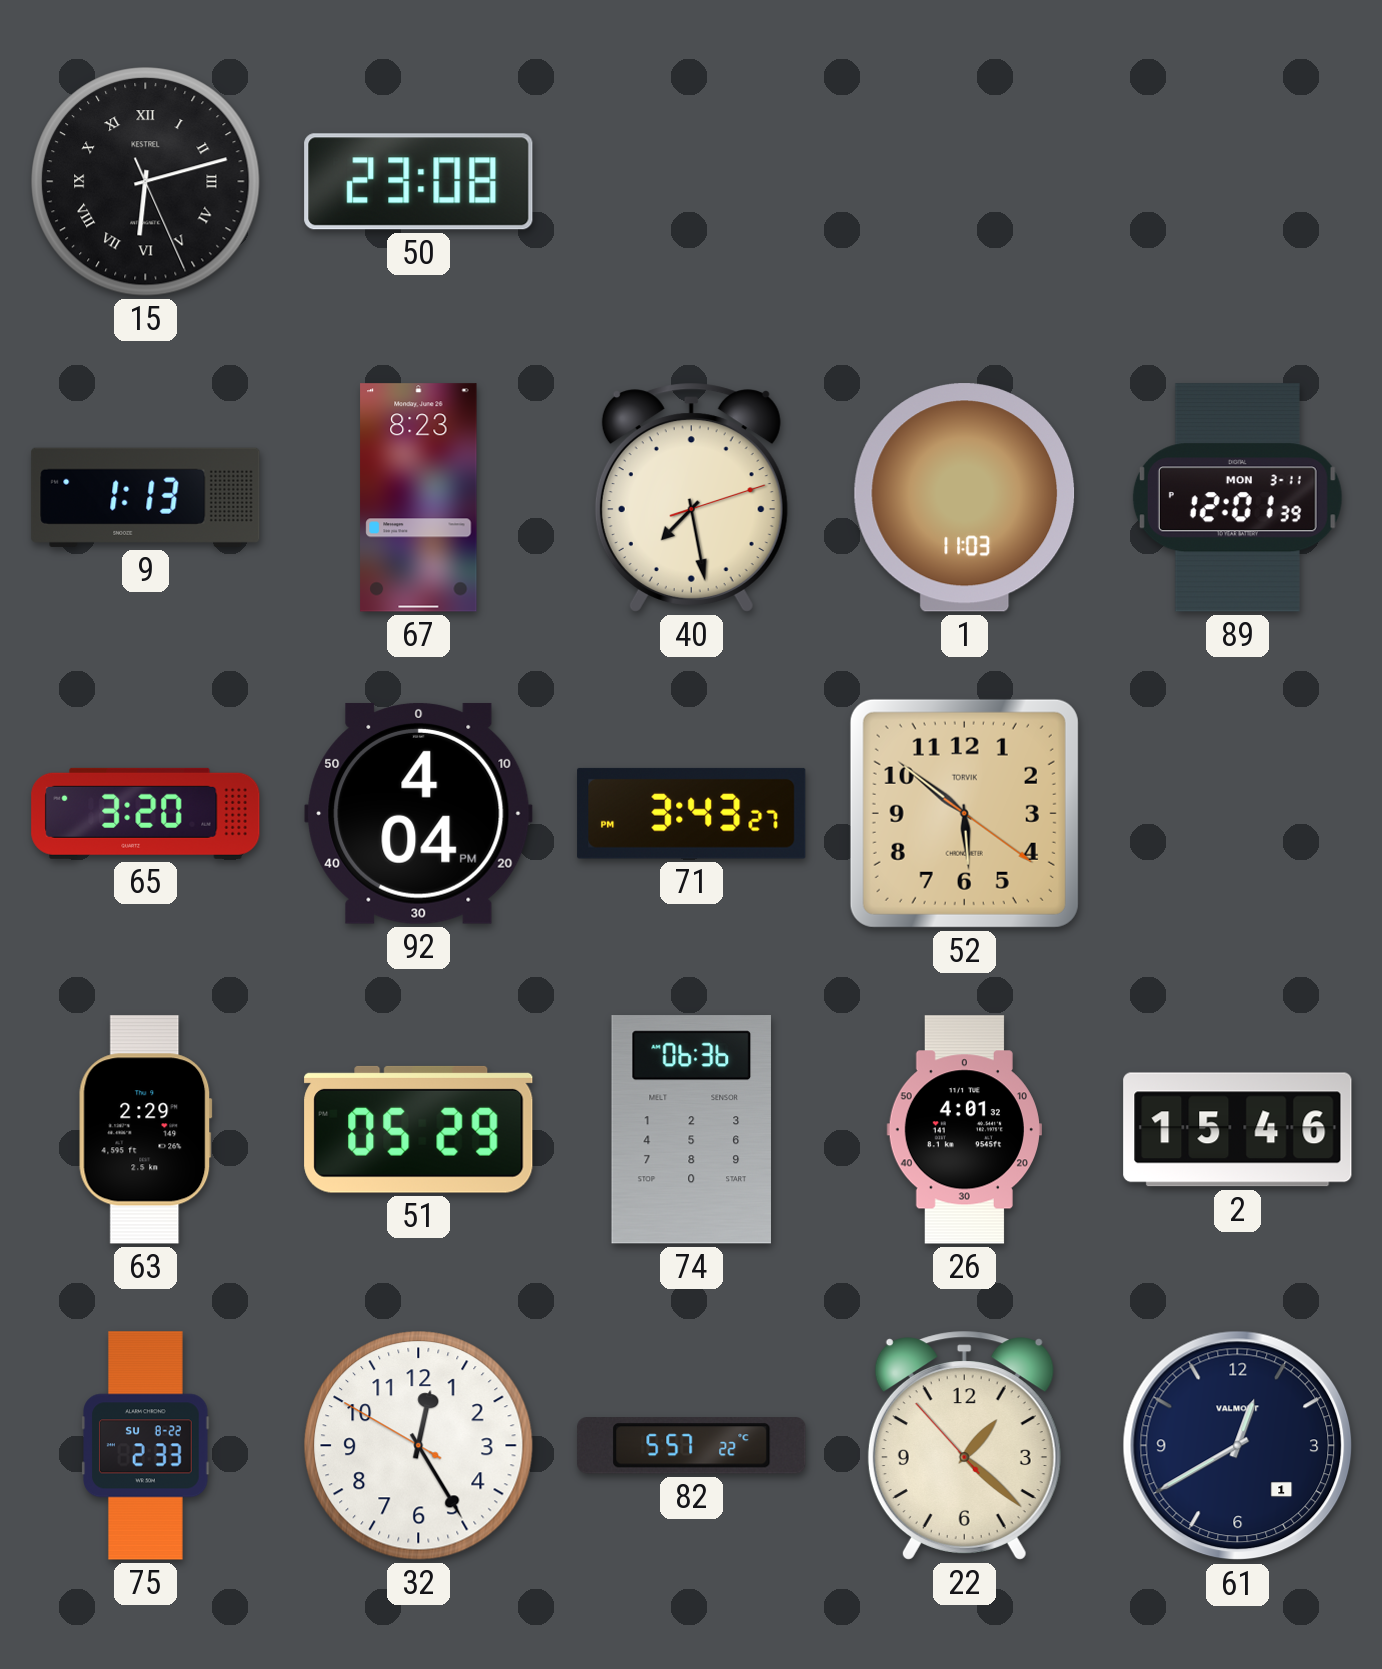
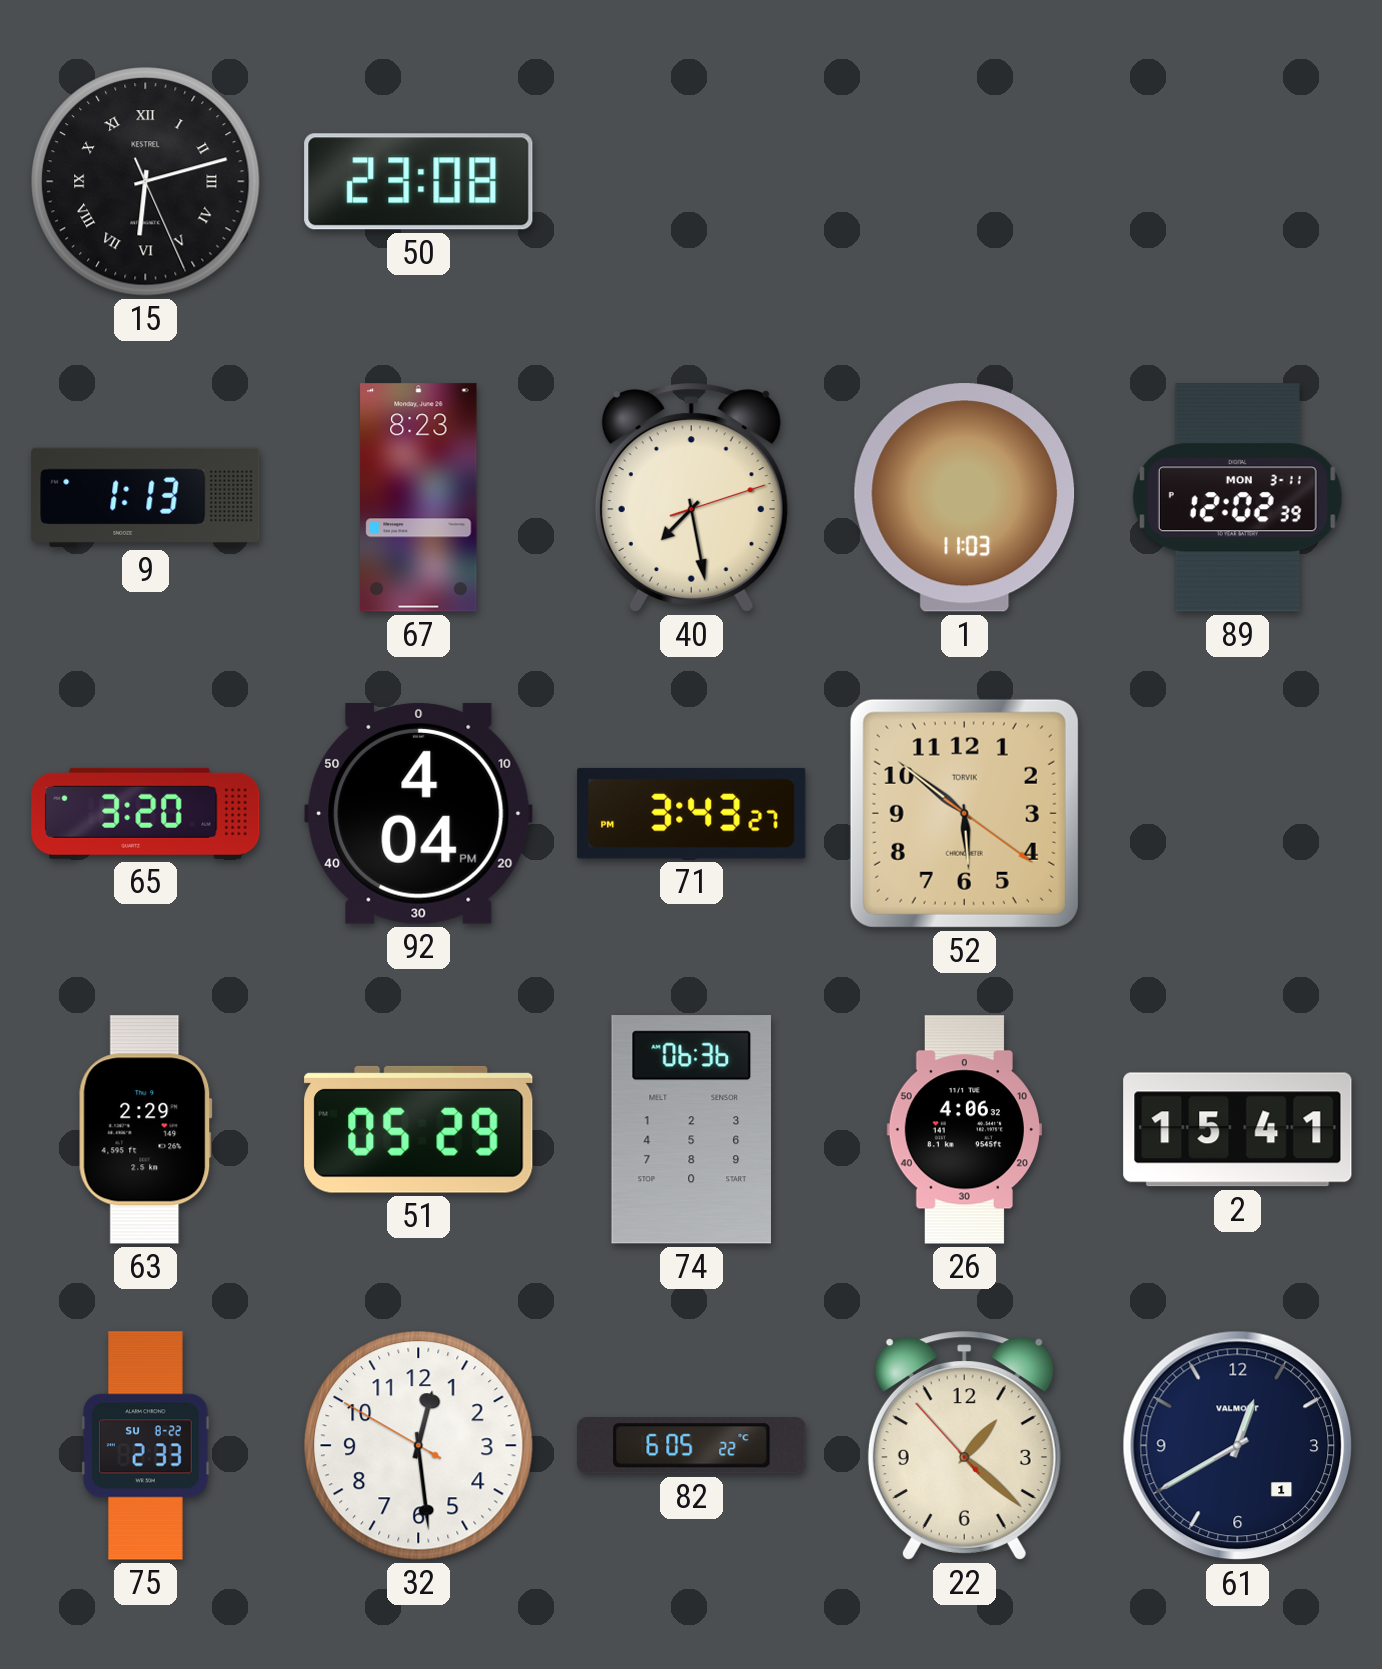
89: 12:01 -> 12:02
26: 4:01 -> 4:06
2: 15:46 -> 15:41
32: 12:24 -> 12:28
82: 5:57 -> 6:05
